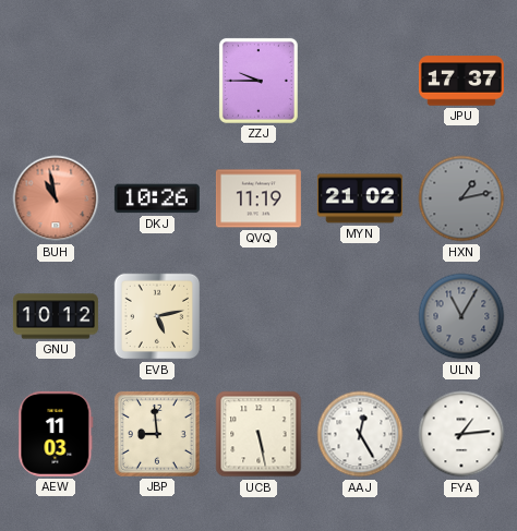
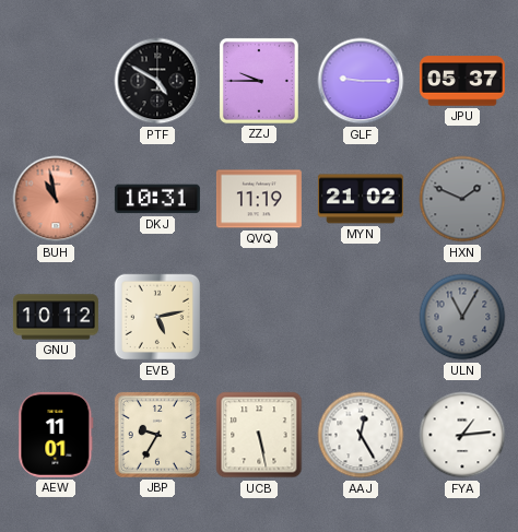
PTF: none -> 4:50
GLF: none -> 9:15
JPU: 17:37 -> 05:37
DKJ: 10:26 -> 10:31
HXN: 1:13 -> 1:49
AEW: 11:03 -> 11:01
JBP: 8:59 -> 9:35
